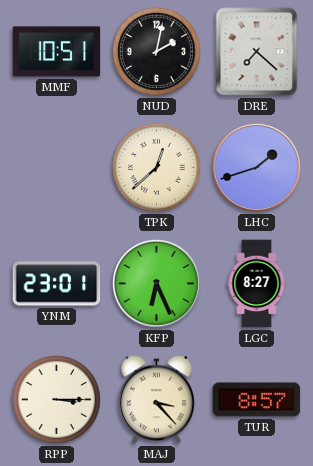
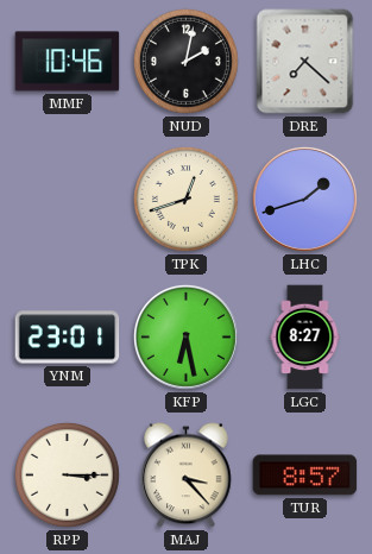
MMF: 10:51 -> 10:46
TPK: 12:38 -> 12:42
KFP: 6:26 -> 6:28
